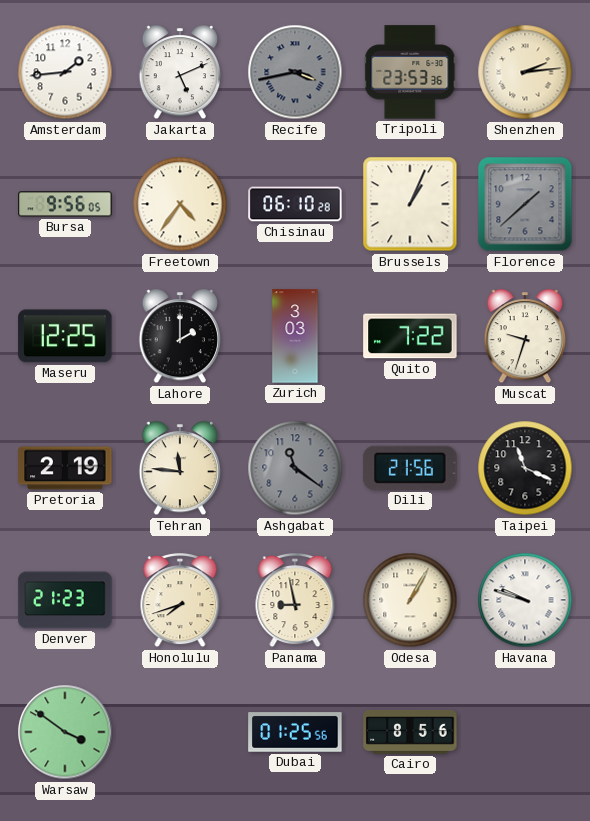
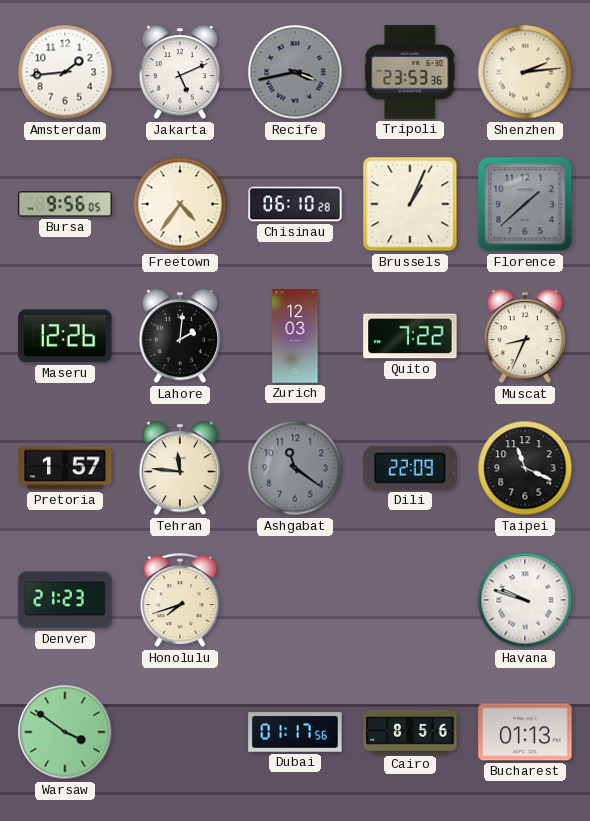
Maseru: 12:25 -> 12:26
Lahore: 2:00 -> 2:01
Zurich: 3:03 -> 12:03
Muscat: 9:33 -> 8:34
Pretoria: 2:19 -> 1:57
Dili: 21:56 -> 22:09
Panama: 8:58 -> none
Odesa: 1:05 -> none
Dubai: 01:25 -> 01:17
Bucharest: none -> 01:13
